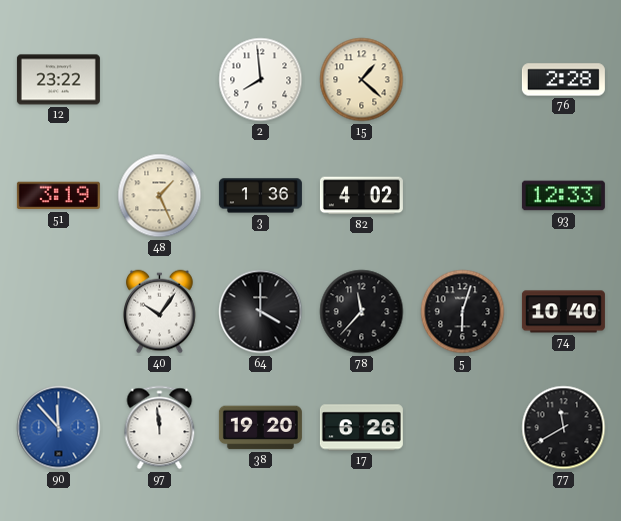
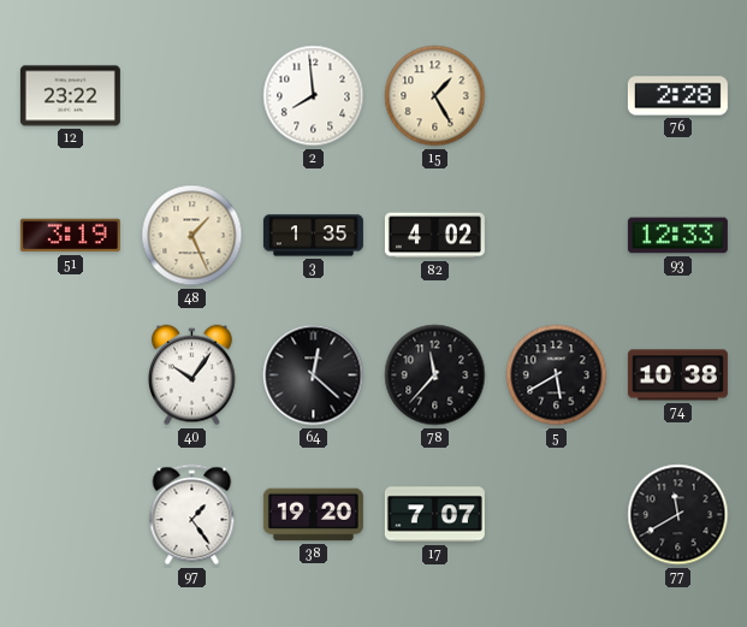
15: 1:22 -> 1:25
3: 1:36 -> 1:35
64: 4:00 -> 12:22
5: 6:03 -> 5:40
74: 10:40 -> 10:38
90: 11:53 -> none
97: 11:59 -> 1:24
17: 6:26 -> 7:07
